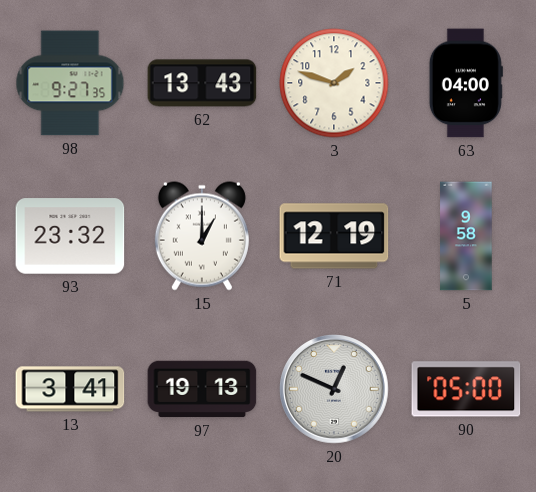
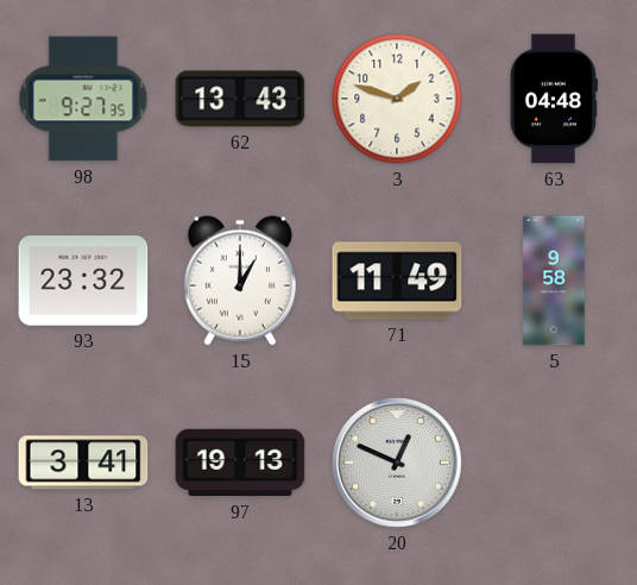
63: 04:00 -> 04:48
71: 12:19 -> 11:49
90: 05:00 -> none
